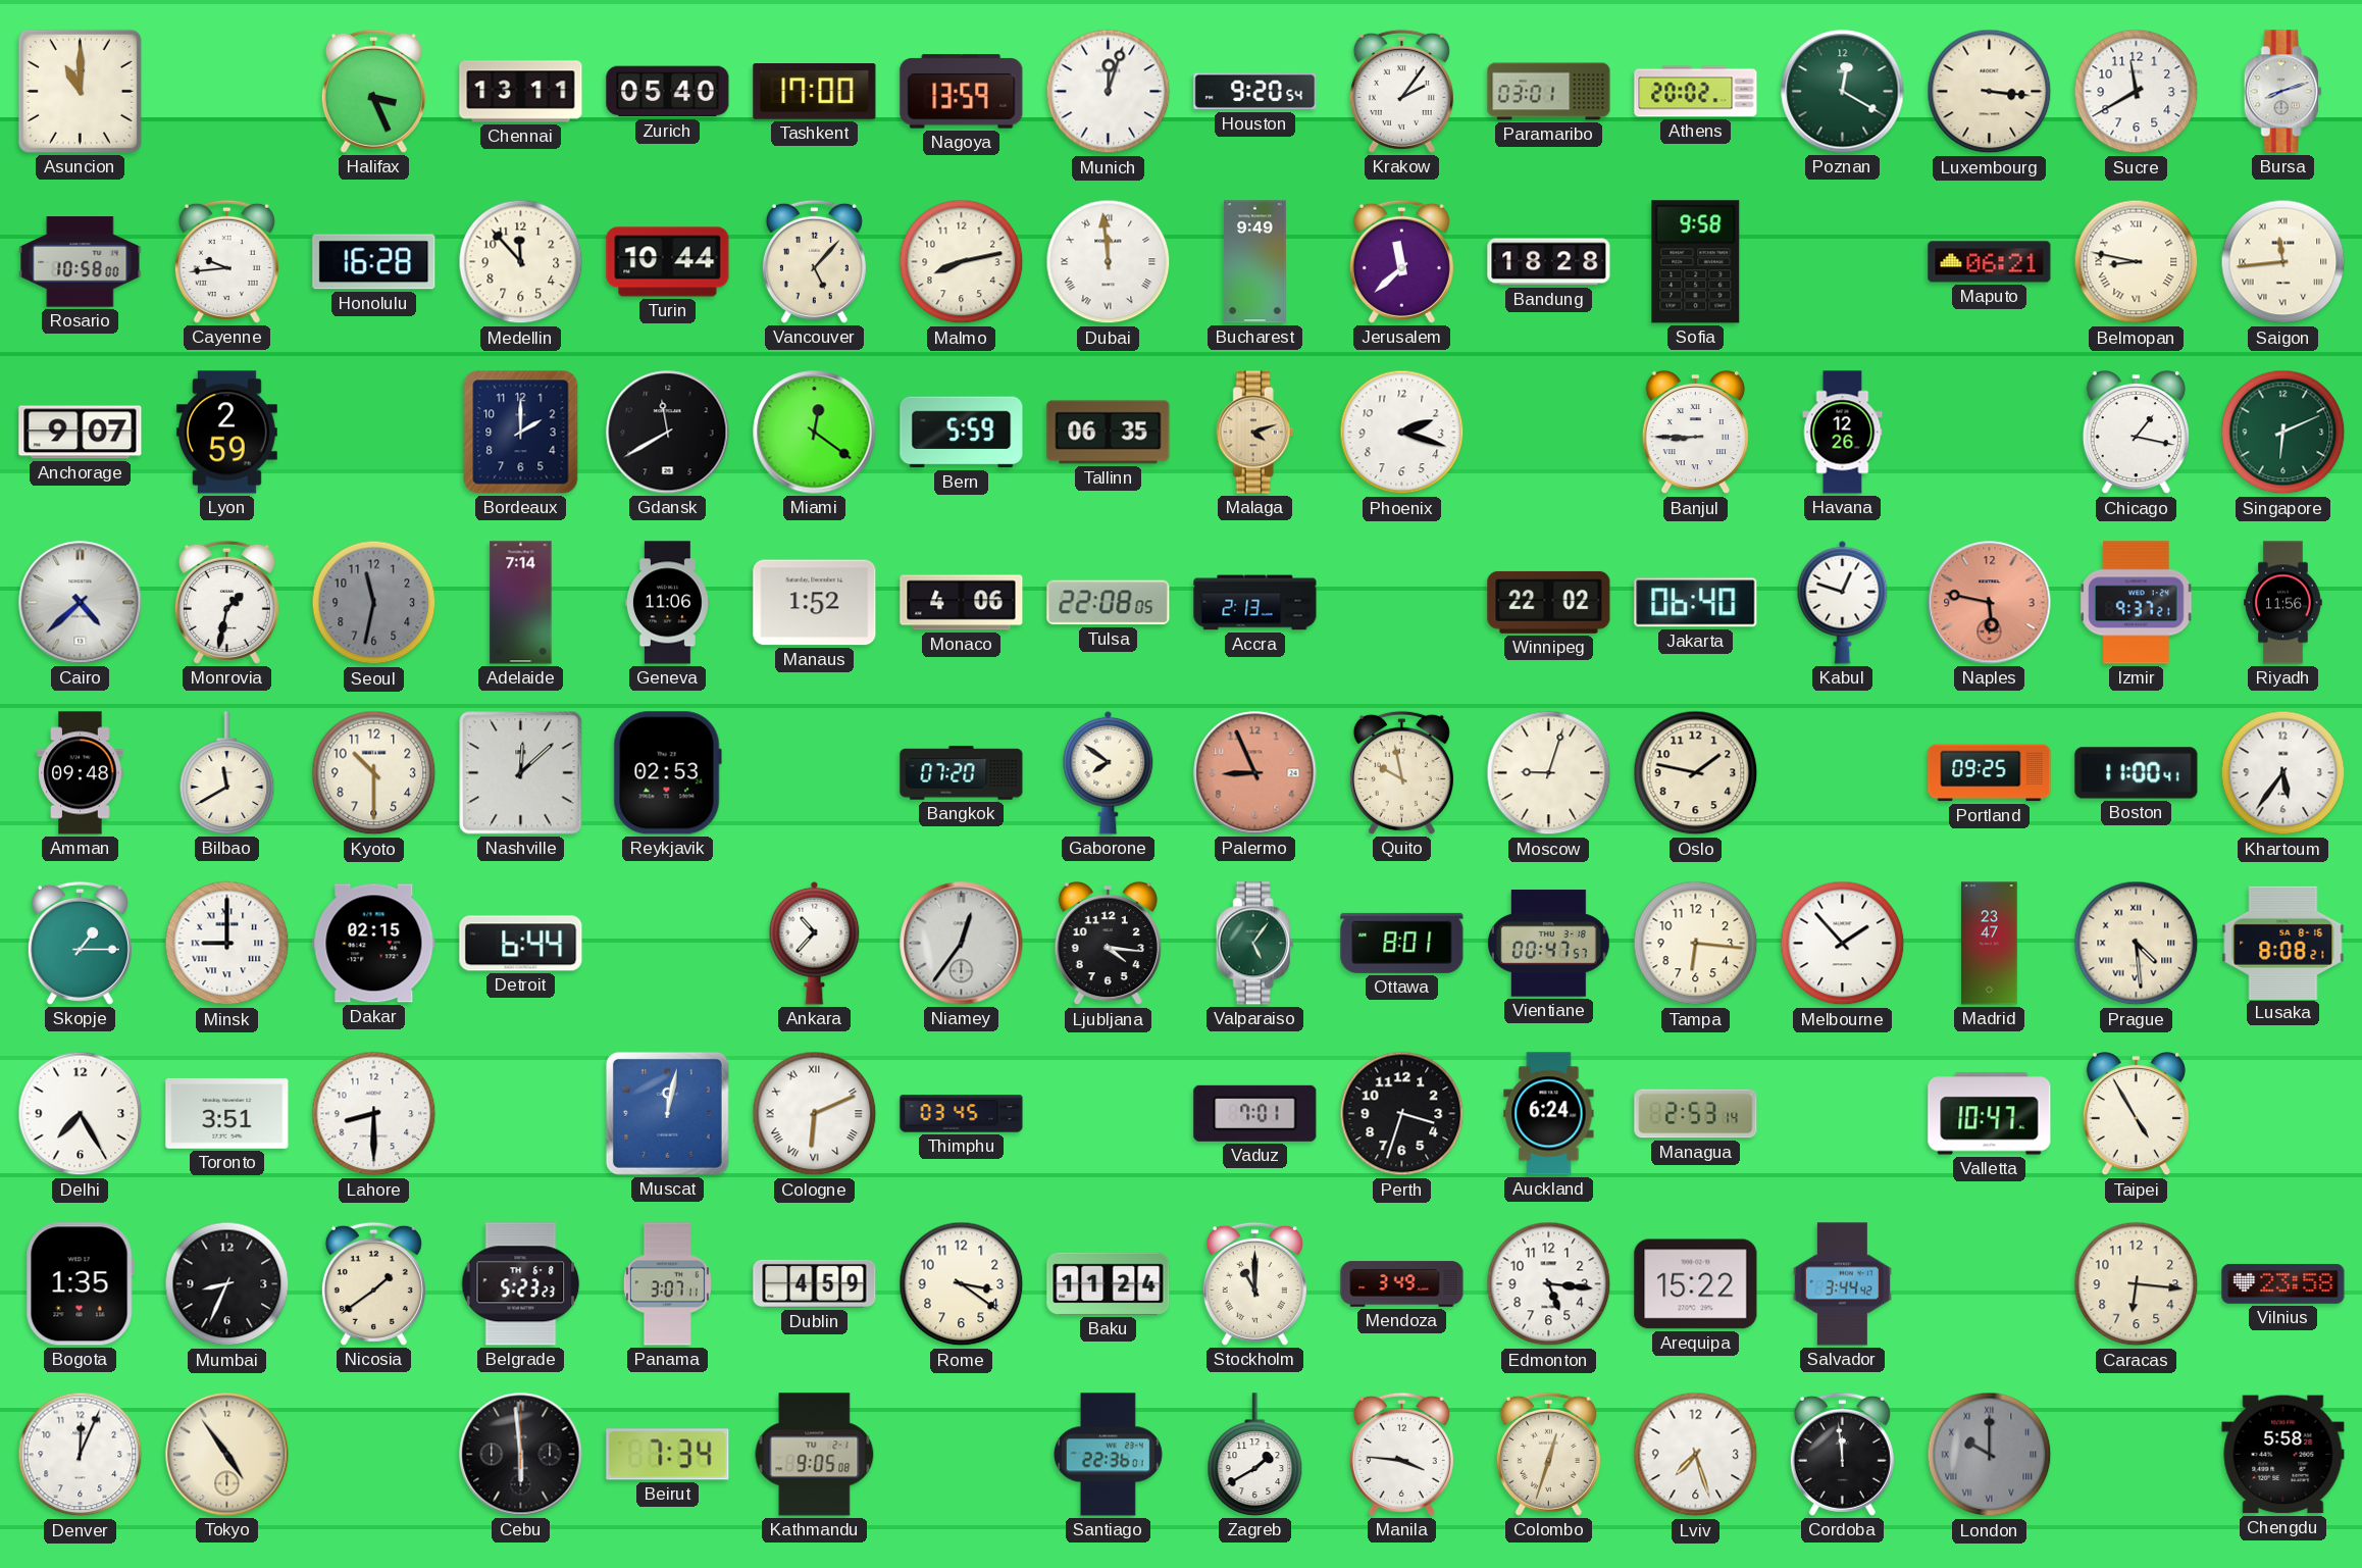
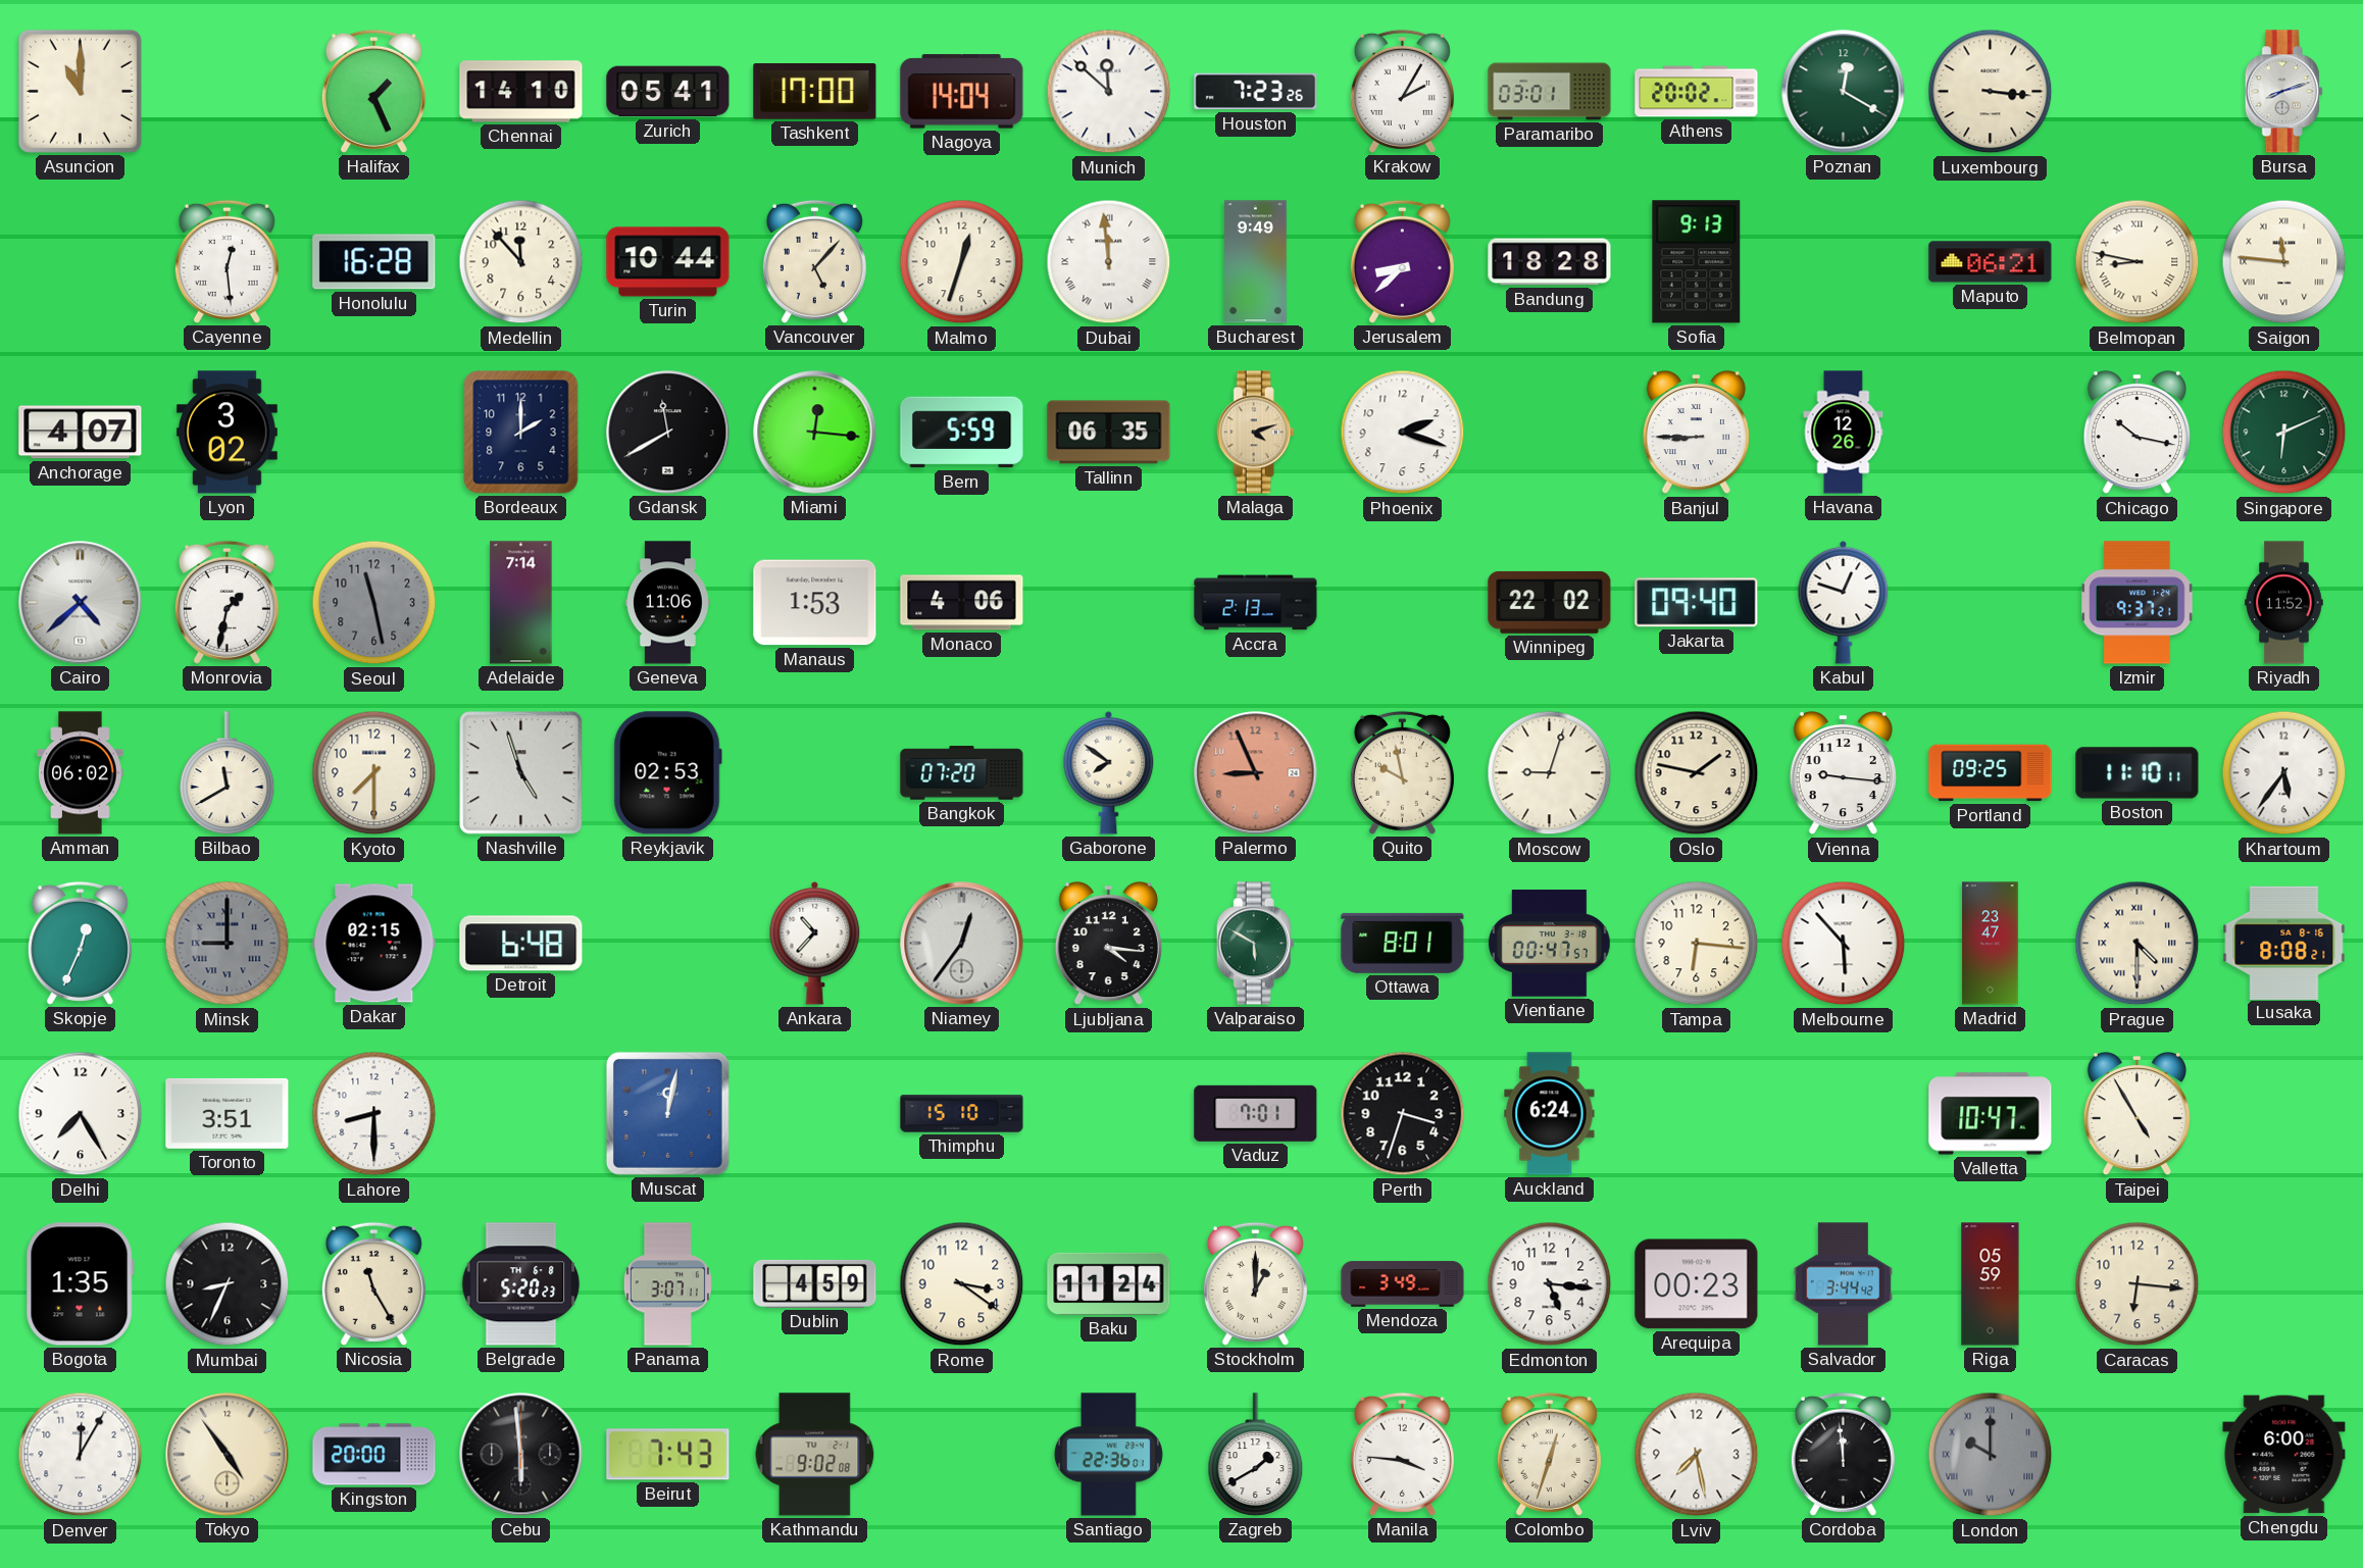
Halifax: 3:26 -> 1:26
Chennai: 13:11 -> 14:10
Zurich: 05:40 -> 05:41
Nagoya: 13:59 -> 14:04
Munich: 12:03 -> 11:52
Houston: 9:20 -> 7:23
Krakow: 2:06 -> 2:05
Sucre: 11:40 -> none
Rosario: 10:58 -> none
Cayenne: 9:44 -> 12:29
Malmo: 8:13 -> 12:33
Jerusalem: 11:38 -> 8:38
Sofia: 9:58 -> 9:13
Saigon: 11:44 -> 11:46
Anchorage: 9:07 -> 4:07
Lyon: 2:59 -> 3:02
Miami: 12:21 -> 12:16
Chicago: 1:17 -> 10:17
Seoul: 11:32 -> 11:28
Manaus: 1:52 -> 1:53
Tulsa: 22:08 -> none
Jakarta: 06:40 -> 09:40
Naples: 5:47 -> none
Riyadh: 11:56 -> 11:52
Amman: 09:48 -> 06:02
Kyoto: 10:30 -> 7:30
Nashville: 12:08 -> 4:57
Vienna: none -> 9:16
Boston: 11:00 -> 11:10
Skopje: 1:15 -> 12:34
Minsk dial: white -> grey
Detroit: 6:44 -> 6:48
Valparaiso: 5:06 -> 5:50
Melbourne: 1:53 -> 5:53
Prague: 4:29 -> 4:30
Cologne: 6:11 -> none
Thimphu: 03:45 -> 15:10
Managua: 2:53 -> none
Nicosia: 1:39 -> 11:25
Belgrade: 5:23 -> 5:20
Stockholm: 11:00 -> 1:00
Arequipa: 15:22 -> 00:23
Riga: none -> 05:59
Vilnius: 23:58 -> none
Denver: 12:04 -> 12:05
Kingston: none -> 20:00
Beirut: 7:34 -> 7:43
Kathmandu: 9:05 -> 9:02
Lviv: 7:27 -> 7:28
Chengdu: 5:58 -> 6:00
